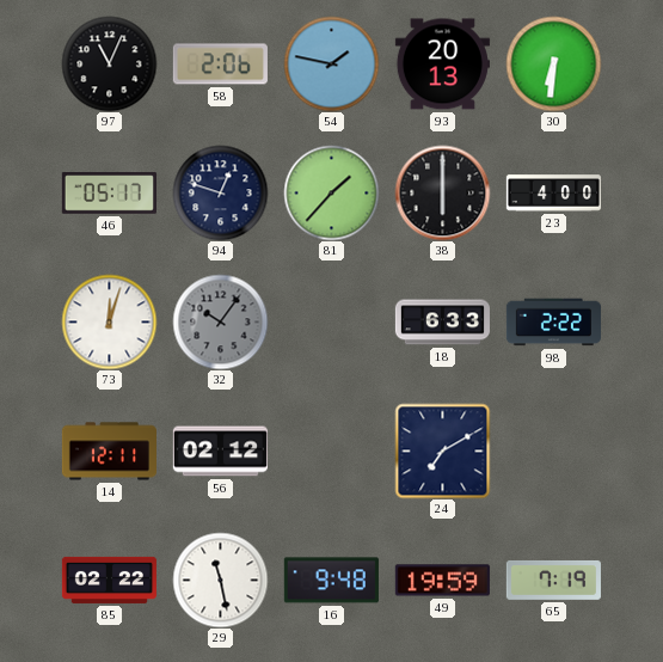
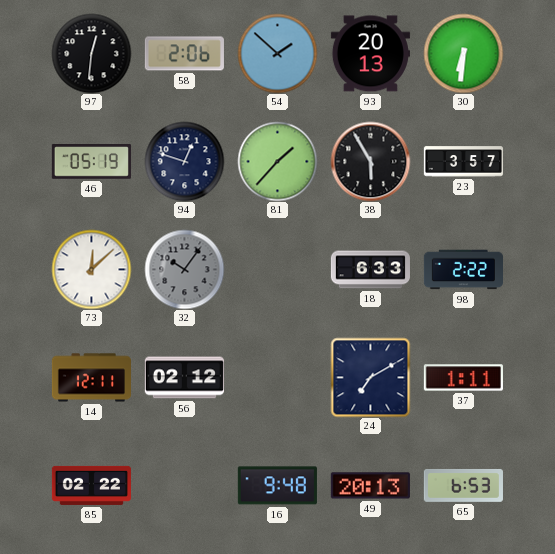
97: 11:04 -> 12:31
54: 1:47 -> 1:52
46: 05:17 -> 05:19
38: 6:00 -> 5:55
23: 4:00 -> 3:57
73: 12:03 -> 12:08
37: none -> 1:11
29: 11:28 -> none
49: 19:59 -> 20:13
65: 7:19 -> 6:53
